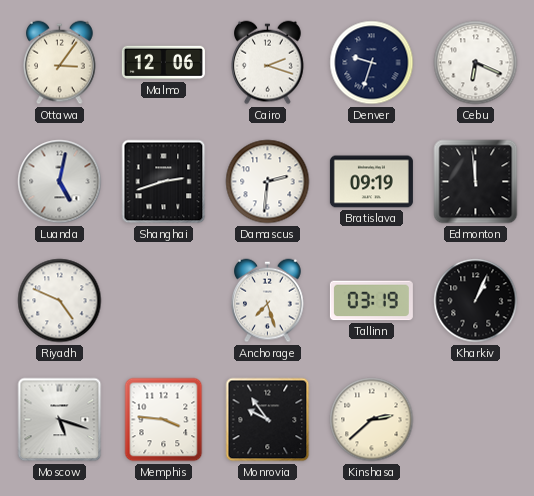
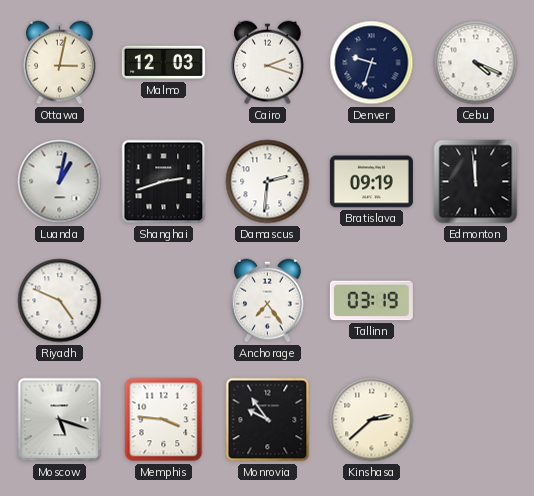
Ottawa: 3:06 -> 3:02
Malmo: 12:06 -> 12:03
Cebu: 6:19 -> 4:19
Luanda: 5:02 -> 1:02
Anchorage: 7:27 -> 7:24
Kharkiv: 1:04 -> none
